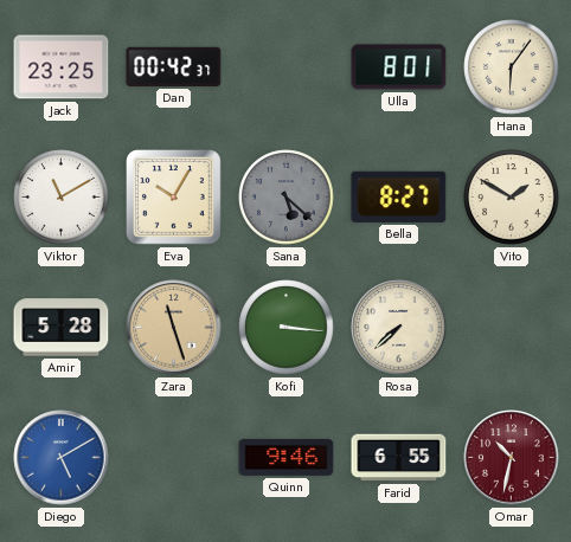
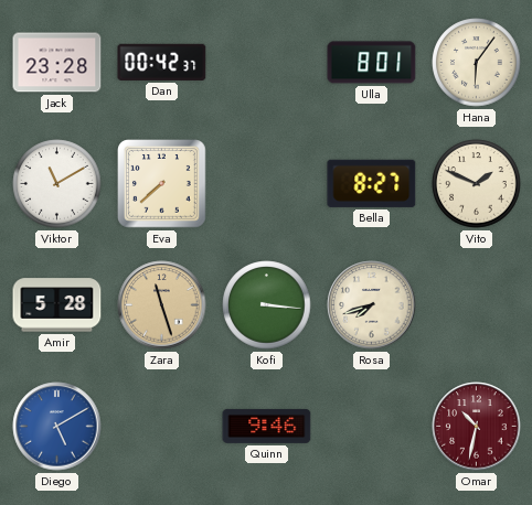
Jack: 23:25 -> 23:28
Eva: 10:05 -> 7:38
Sana: 5:22 -> none
Vito: 1:50 -> 1:49
Rosa: 7:38 -> 7:42
Farid: 6:55 -> none
